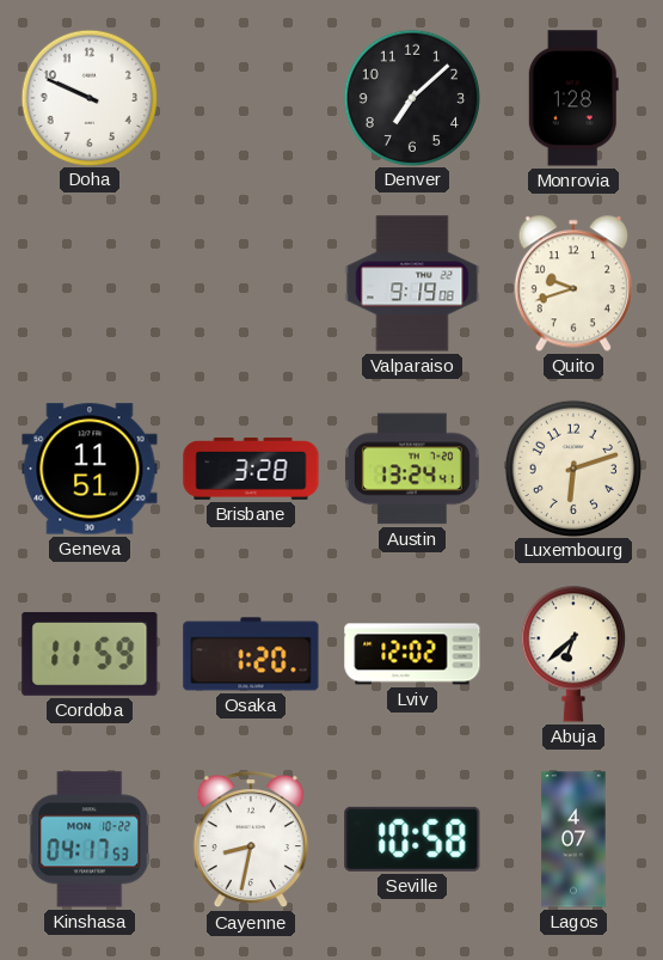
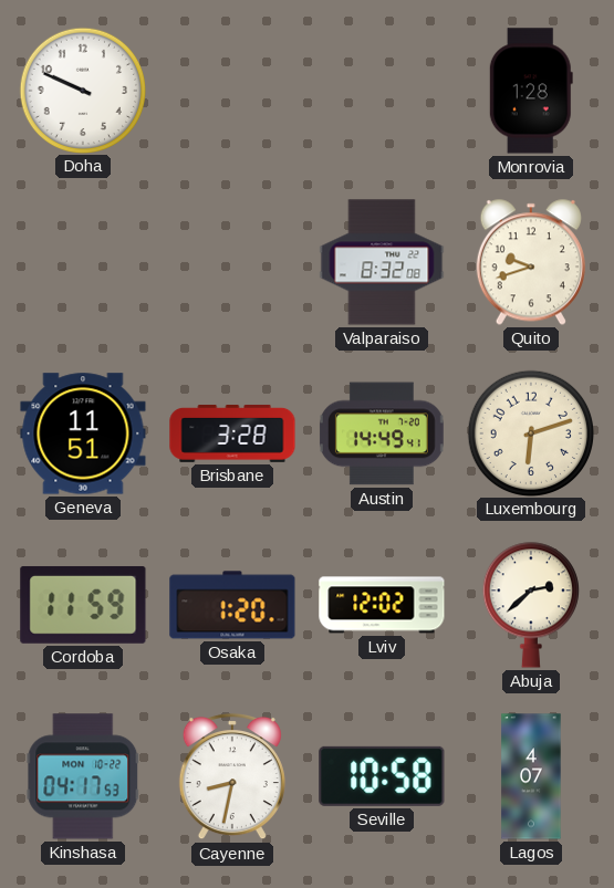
Denver: 7:08 -> none
Valparaiso: 9:19 -> 8:32
Austin: 13:24 -> 14:49
Abuja: 6:38 -> 2:38
